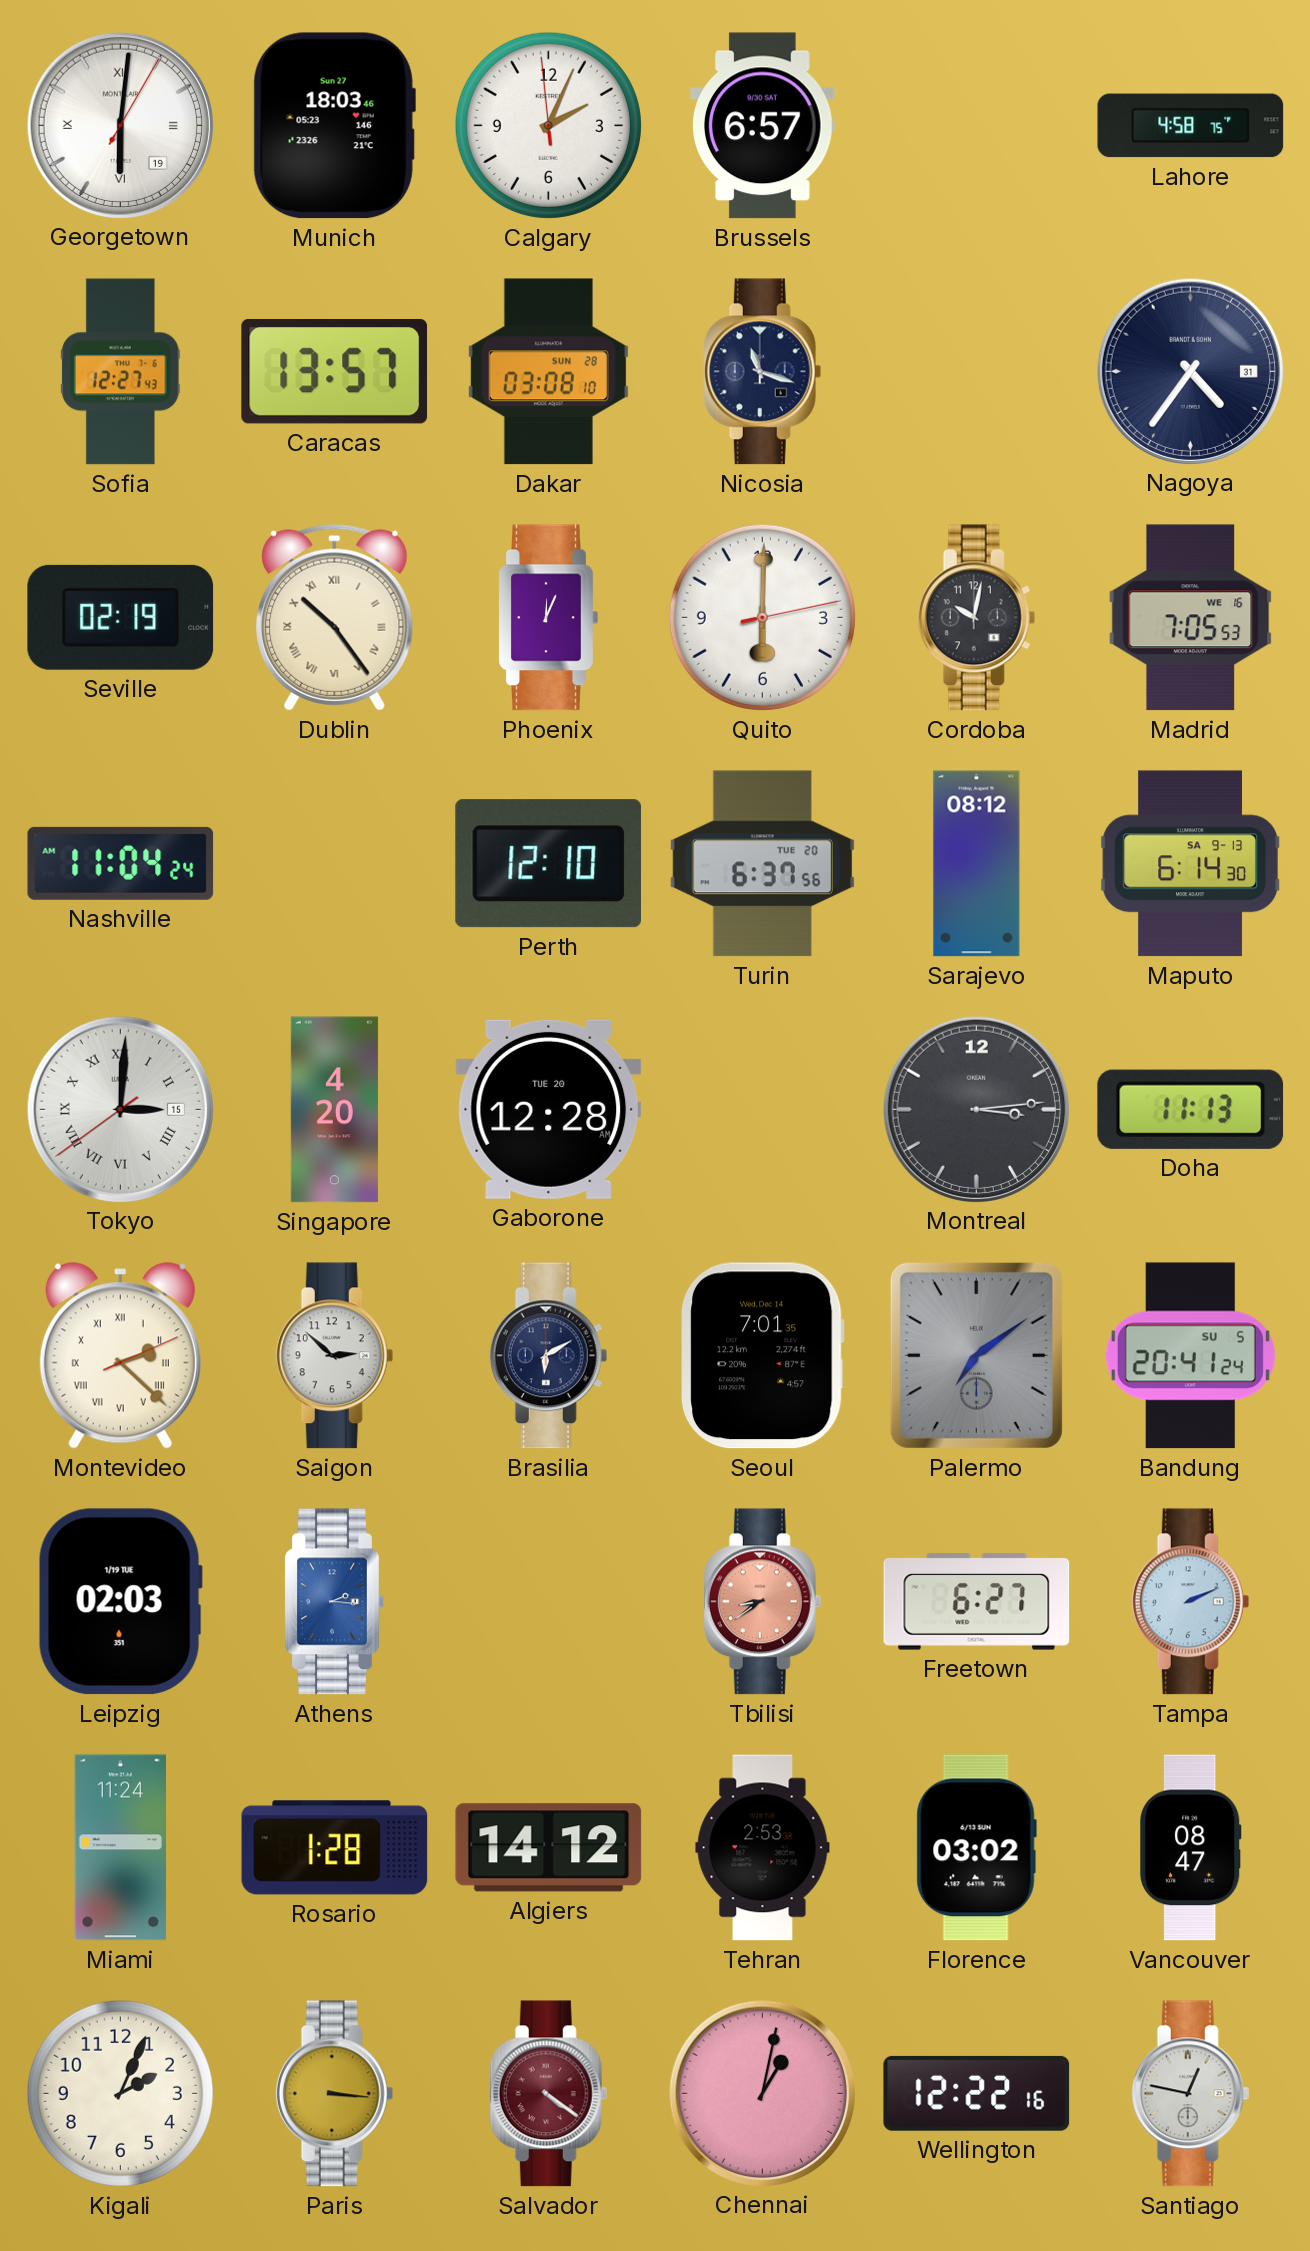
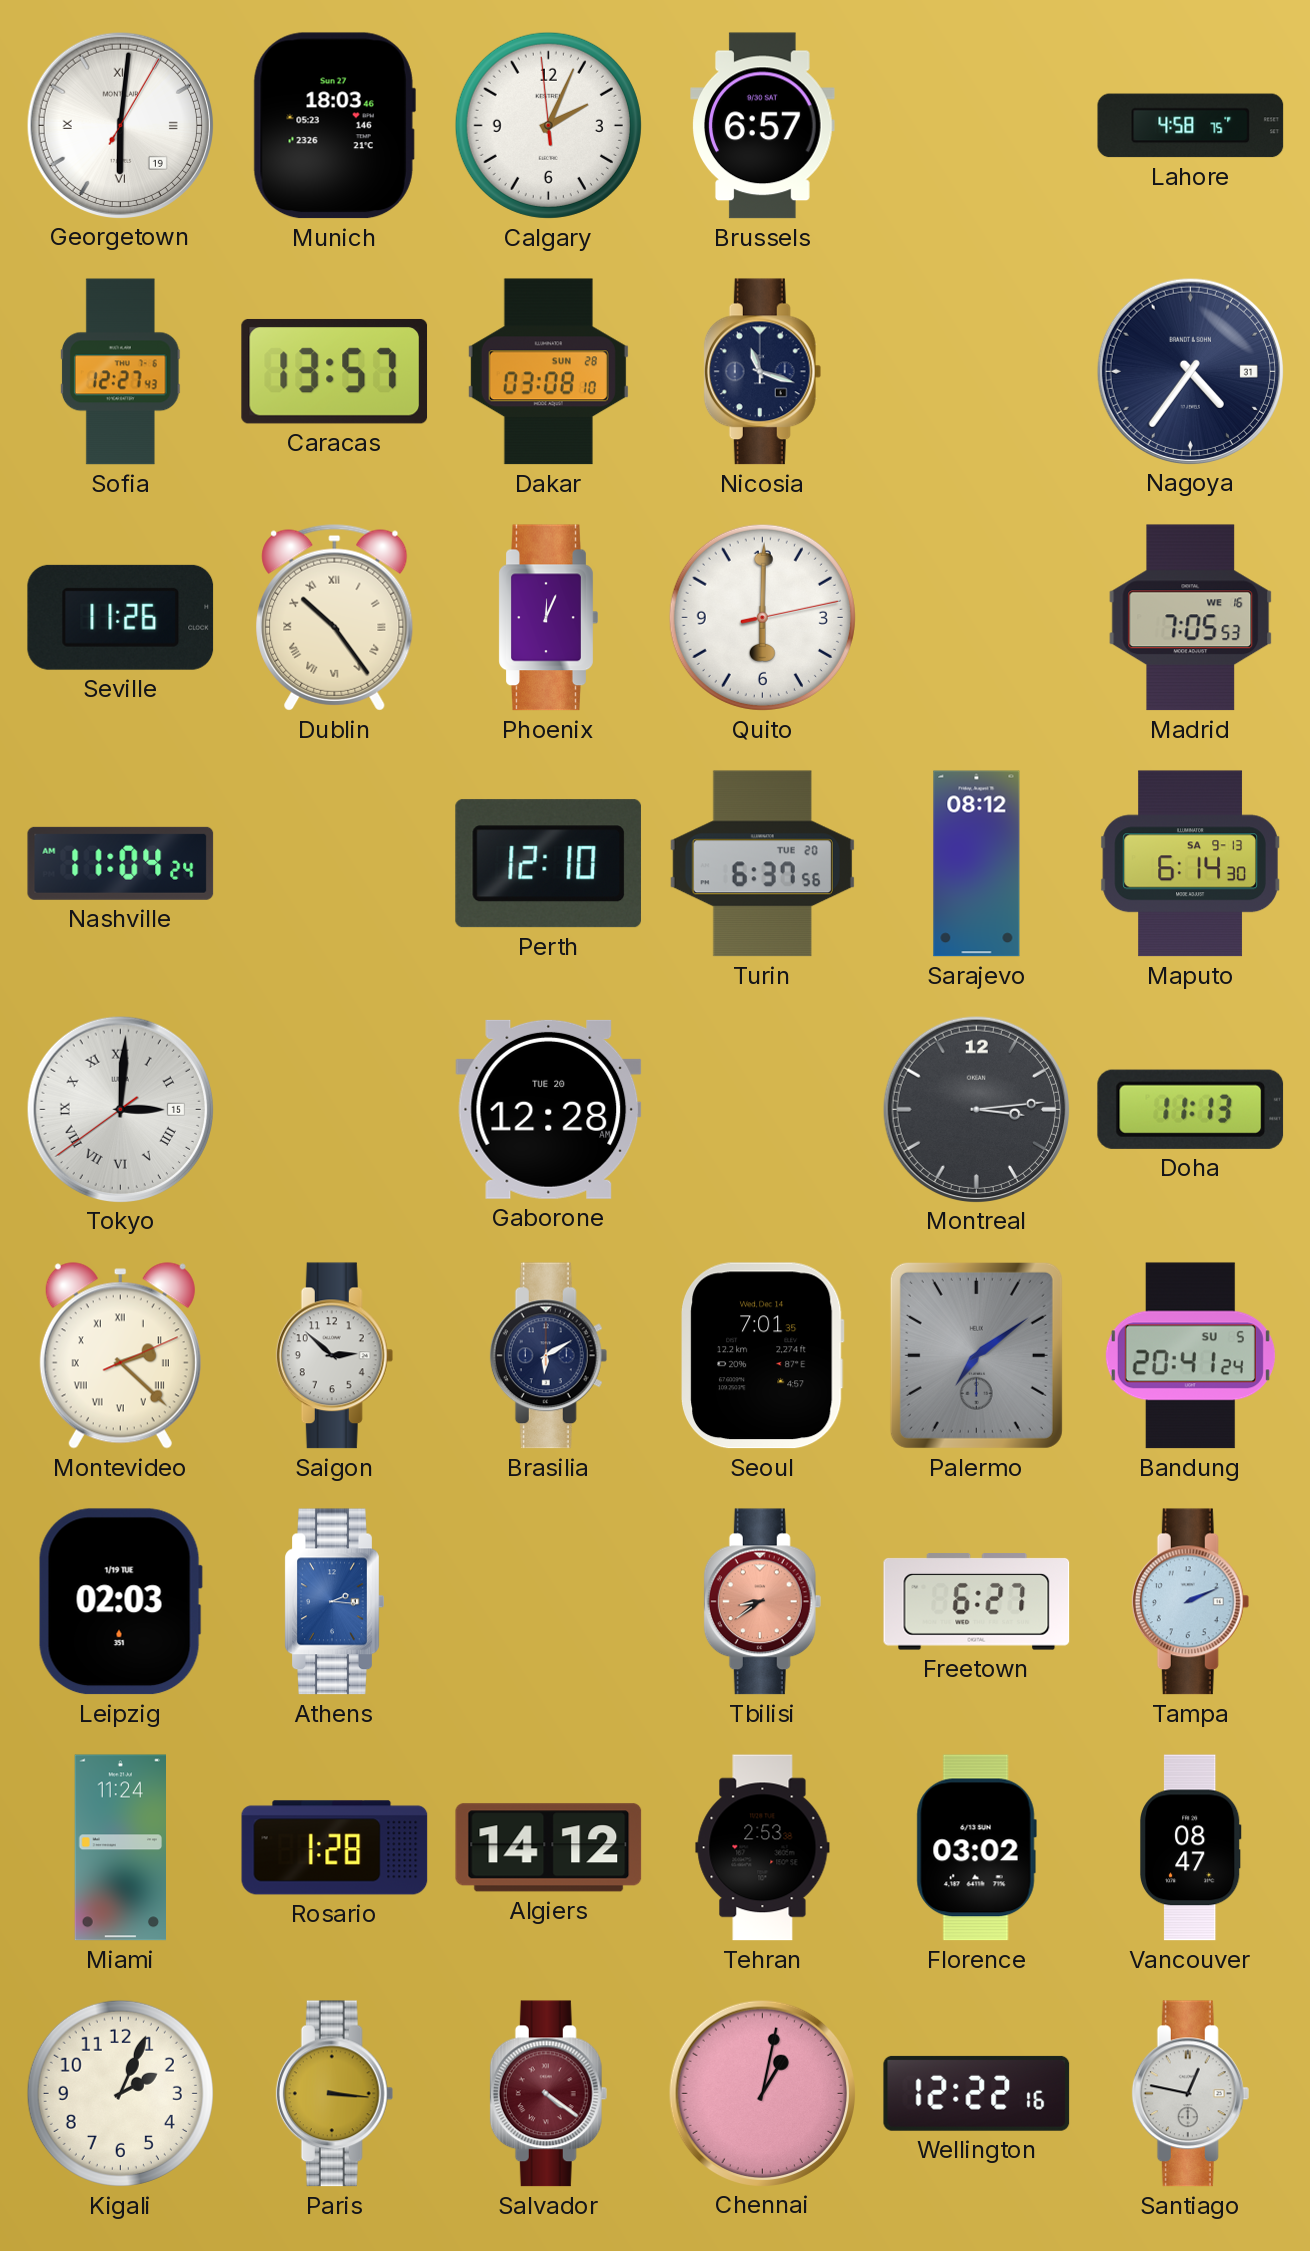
Seville: 02:19 -> 11:26
Cordoba: 10:02 -> none
Singapore: 4:20 -> none
